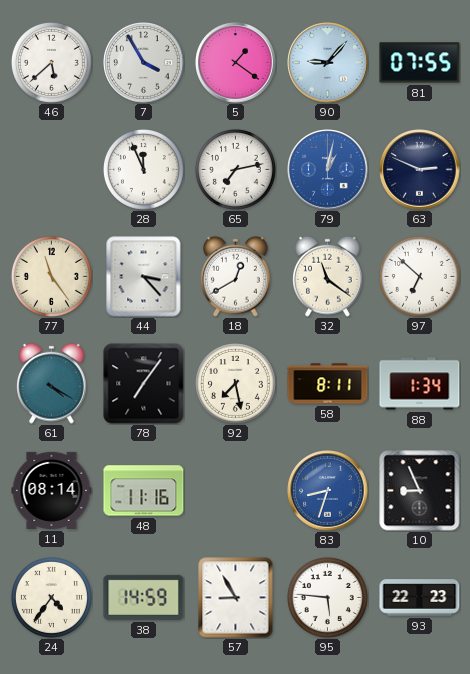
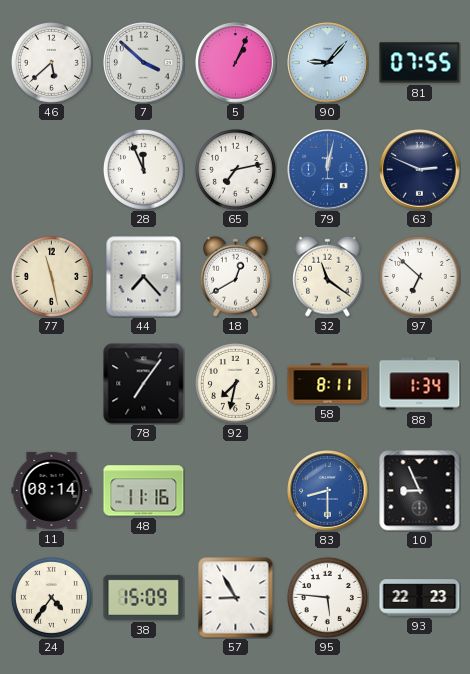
7: 3:55 -> 3:52
5: 1:21 -> 1:04
79: 1:02 -> 12:02
77: 11:24 -> 11:28
44: 3:23 -> 7:23
61: 4:20 -> none
92: 7:28 -> 7:32
83: 8:33 -> 8:30
38: 14:59 -> 15:09
